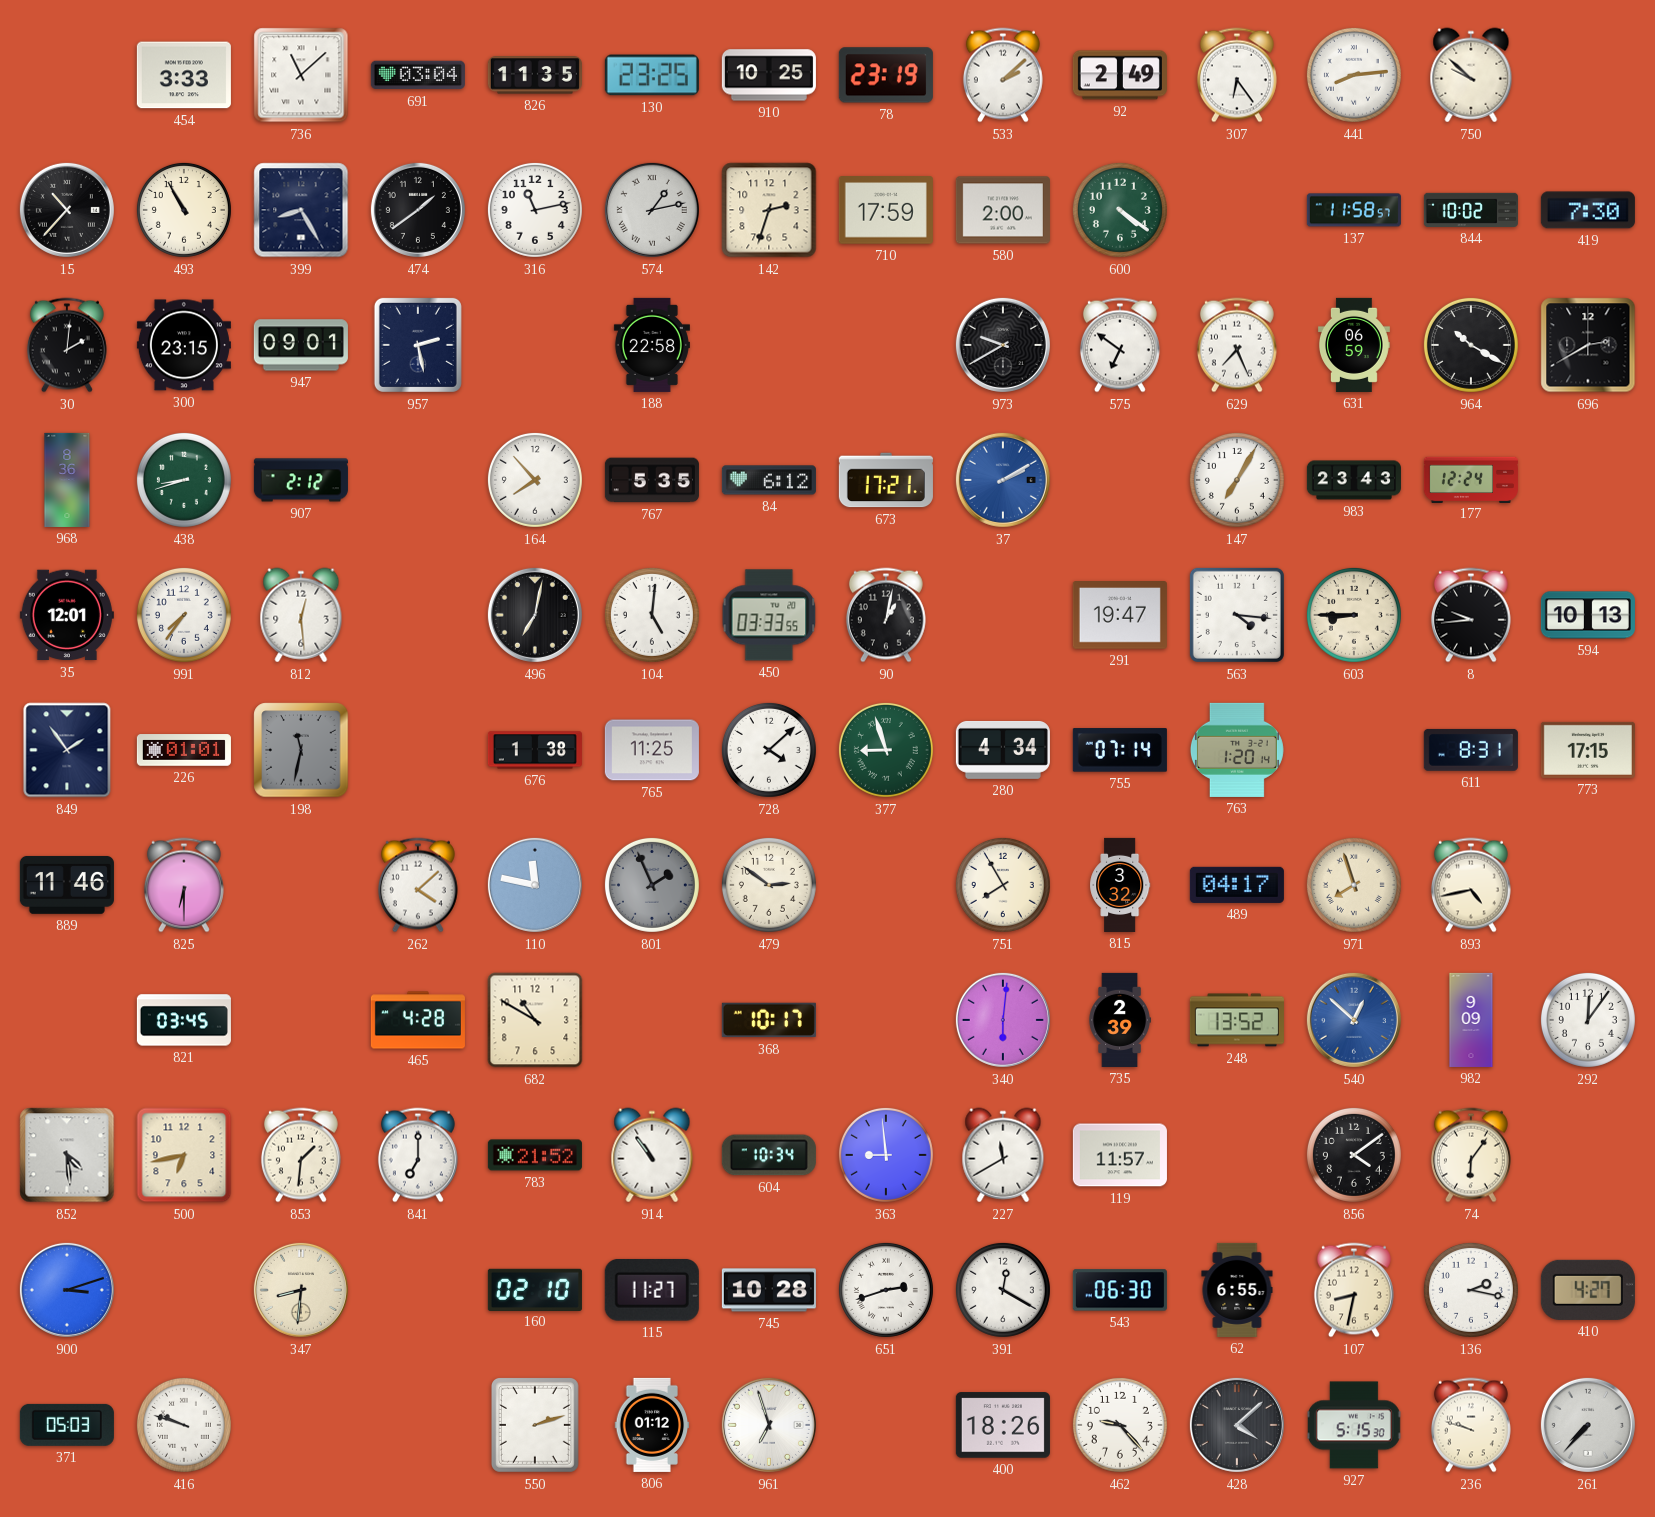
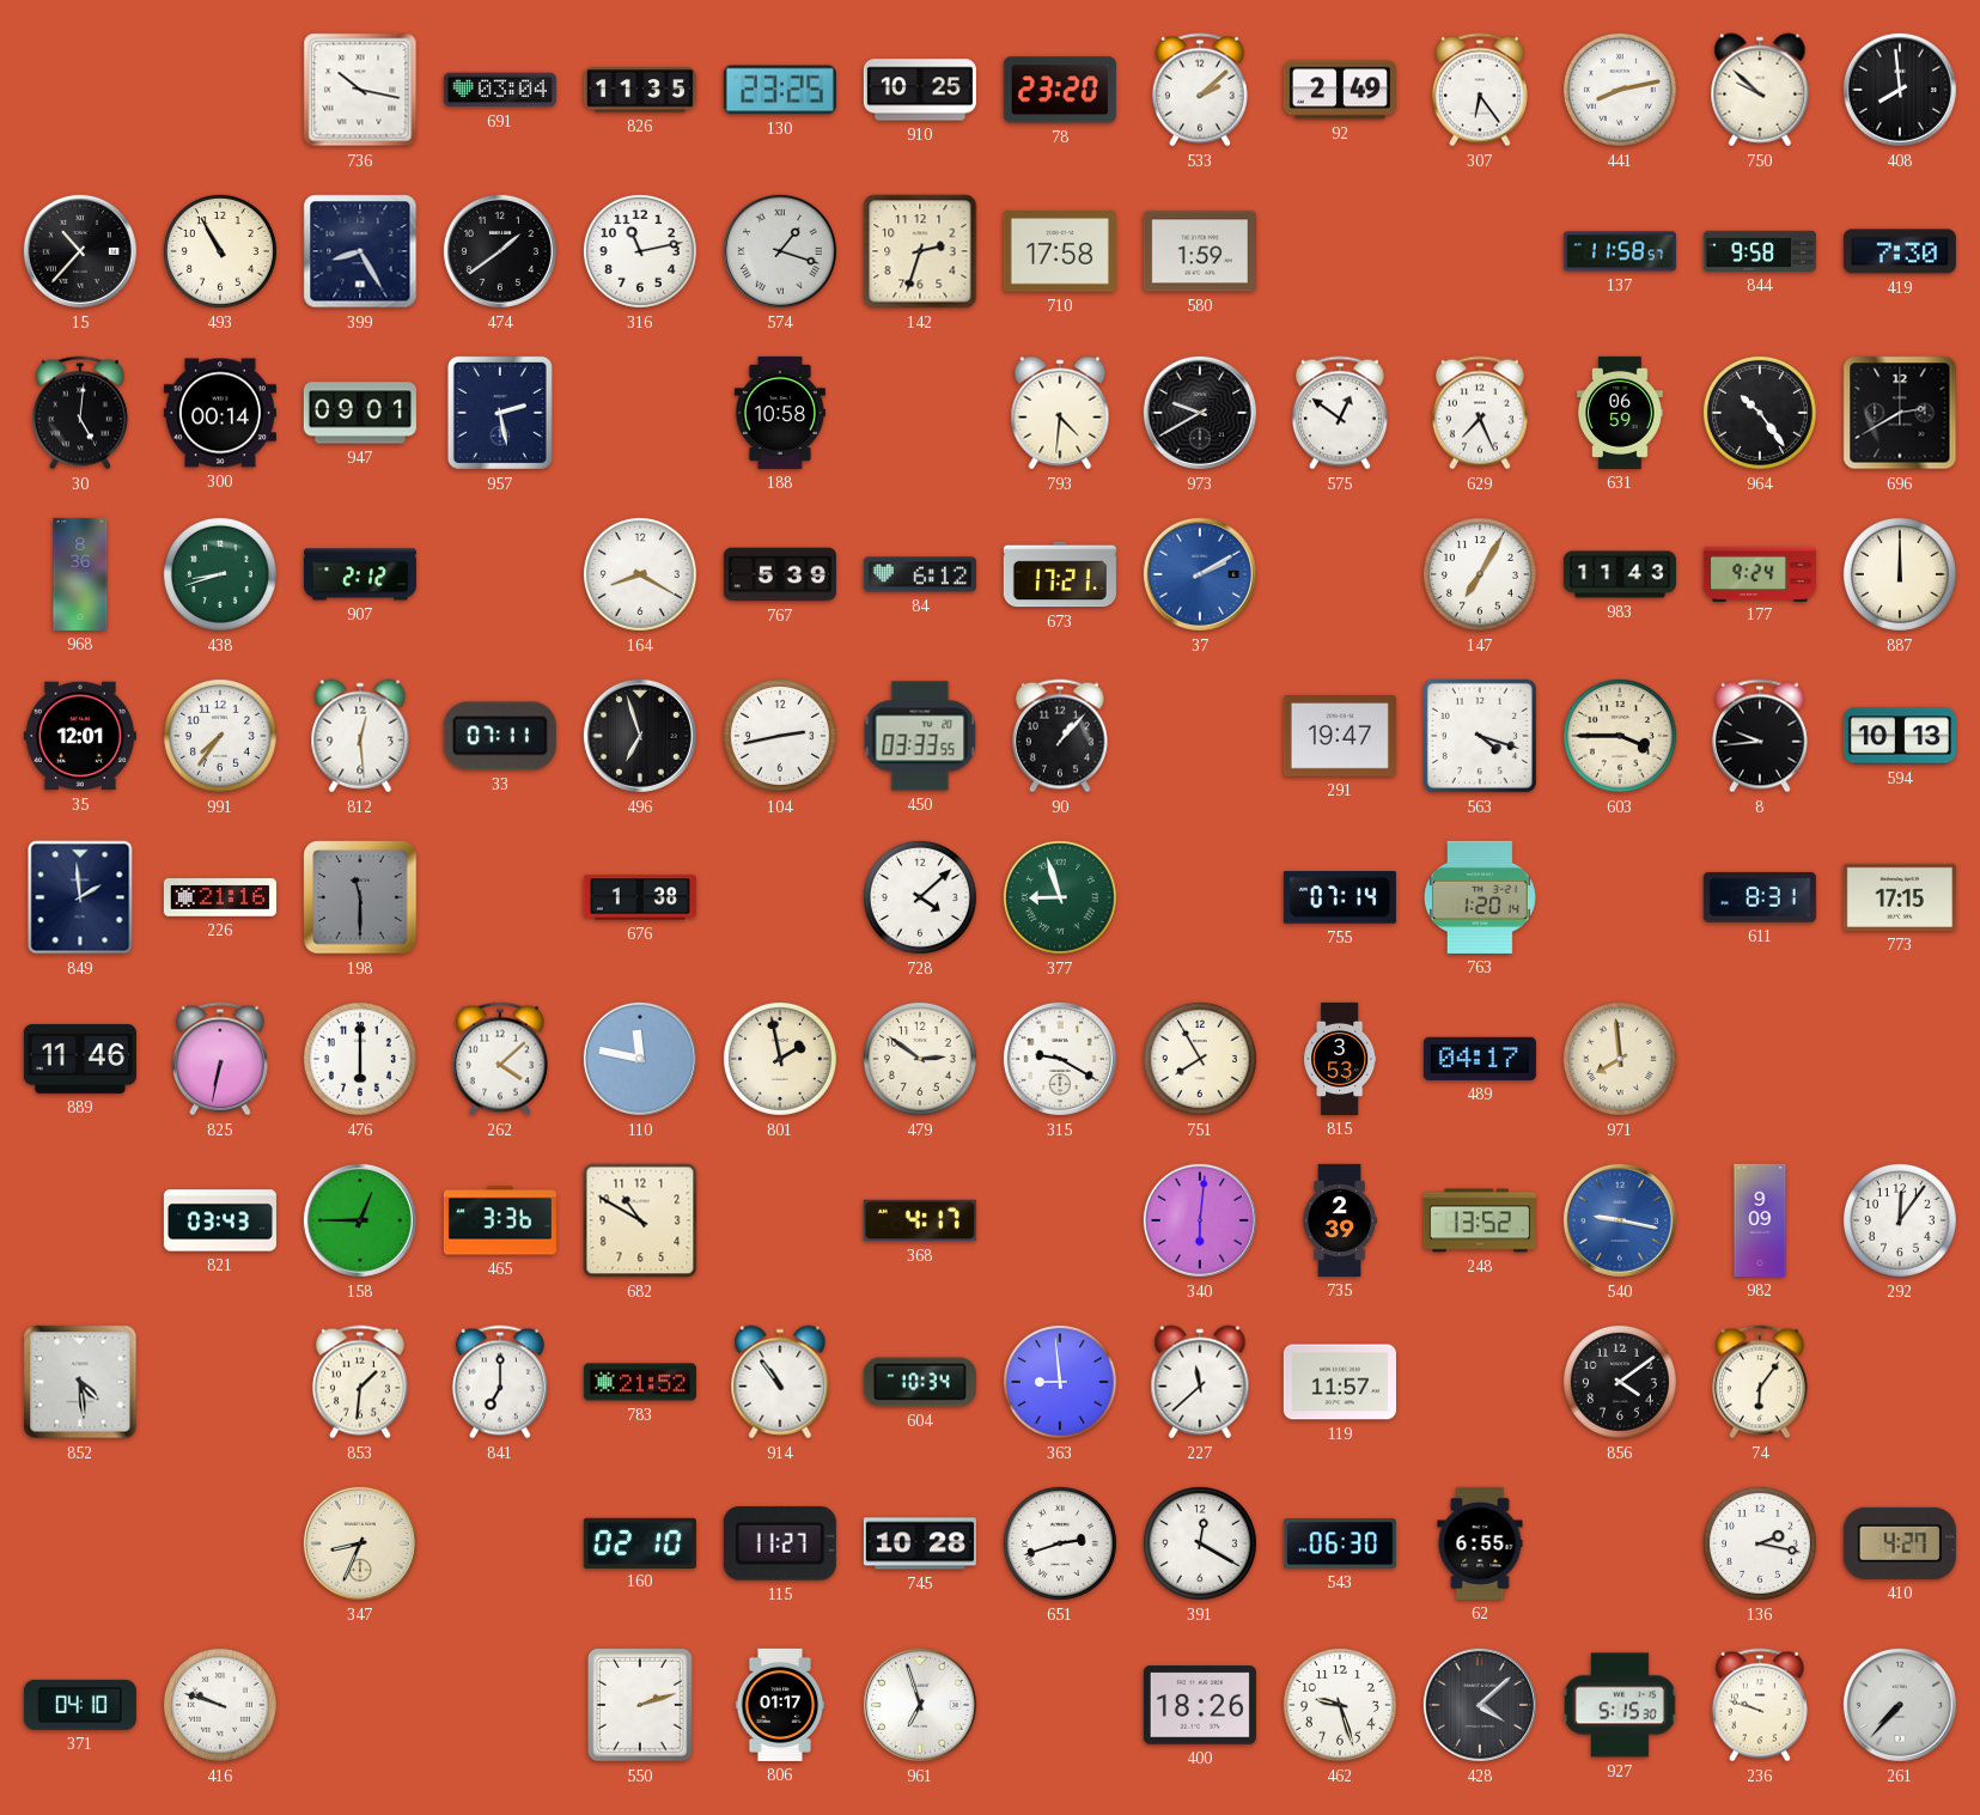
454: 3:33 -> none
736: 11:08 -> 10:17
78: 23:19 -> 23:20
441: 8:14 -> 8:13
408: none -> 7:59
574: 1:13 -> 1:18
710: 17:59 -> 17:58
580: 2:00 -> 1:59
600: 4:21 -> none
844: 10:02 -> 9:58
30: 2:01 -> 5:01
300: 23:15 -> 00:14
188: 22:58 -> 10:58
793: none -> 4:31
575: 6:51 -> 12:51
964: 10:20 -> 10:24
164: 7:53 -> 8:20
767: 5:35 -> 5:39
983: 23:43 -> 11:43
177: 12:24 -> 9:24
887: none -> 12:00
33: none -> 07:11
496: 7:02 -> 6:57
104: 5:01 -> 2:43
90: 1:02 -> 1:07
563: 4:16 -> 4:18
603: 8:45 -> 3:45
849: 1:54 -> 1:59
226: 01:01 -> 21:16
198: 11:32 -> 11:30
765: 11:25 -> none
280: 4:34 -> none
825: 6:30 -> 6:32
476: none -> 6:00
801: 1:56 -> 1:58
801 dial: grey -> cream
315: none -> 9:20
815: 3:32 -> 3:53
971: 7:57 -> 7:59
893: 4:43 -> none
821: 03:45 -> 03:43
158: none -> 12:45
465: 4:28 -> 3:36
368: 10:17 -> 4:17
540: 12:52 -> 9:17
500: 6:43 -> none
227: 11:40 -> 11:38
900: 3:12 -> none
347: 8:31 -> 8:34
107: 8:32 -> none
371: 05:03 -> 04:10
806: 01:12 -> 01:17
462: 9:23 -> 9:27
